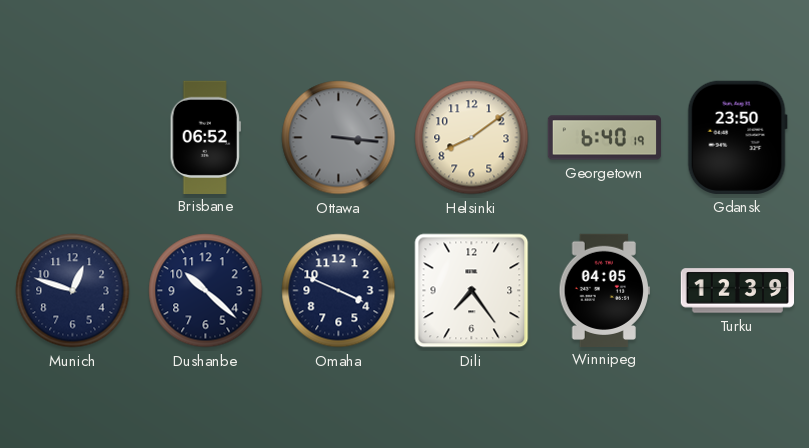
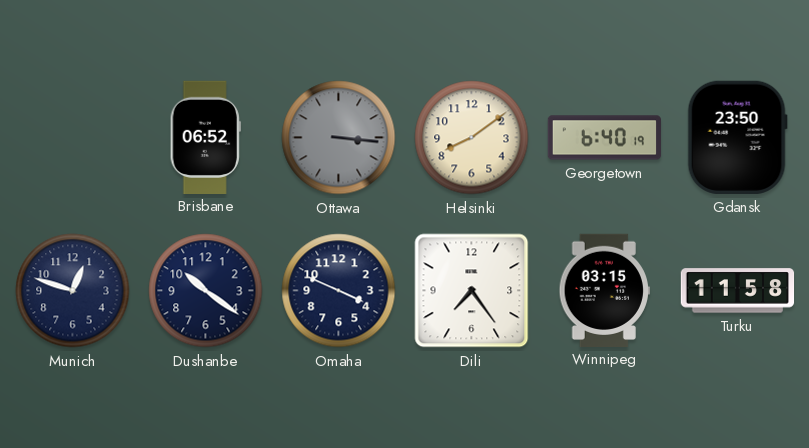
Dushanbe: 10:22 -> 10:21
Winnipeg: 04:05 -> 03:15
Turku: 12:39 -> 11:58
